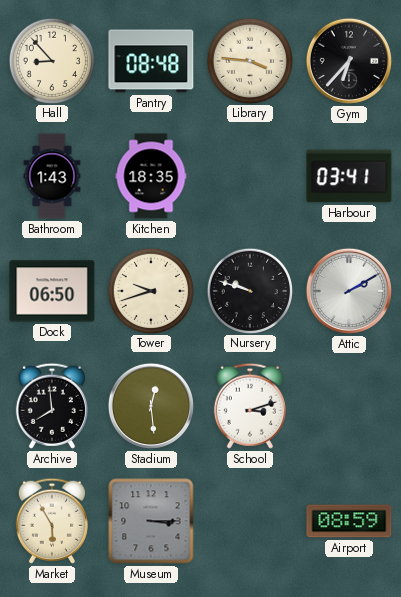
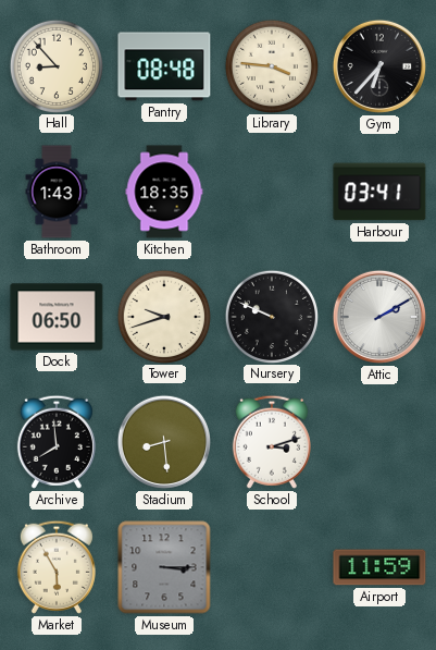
Nursery: 9:48 -> 9:49
Stadium: 12:29 -> 8:29
Airport: 08:59 -> 11:59
